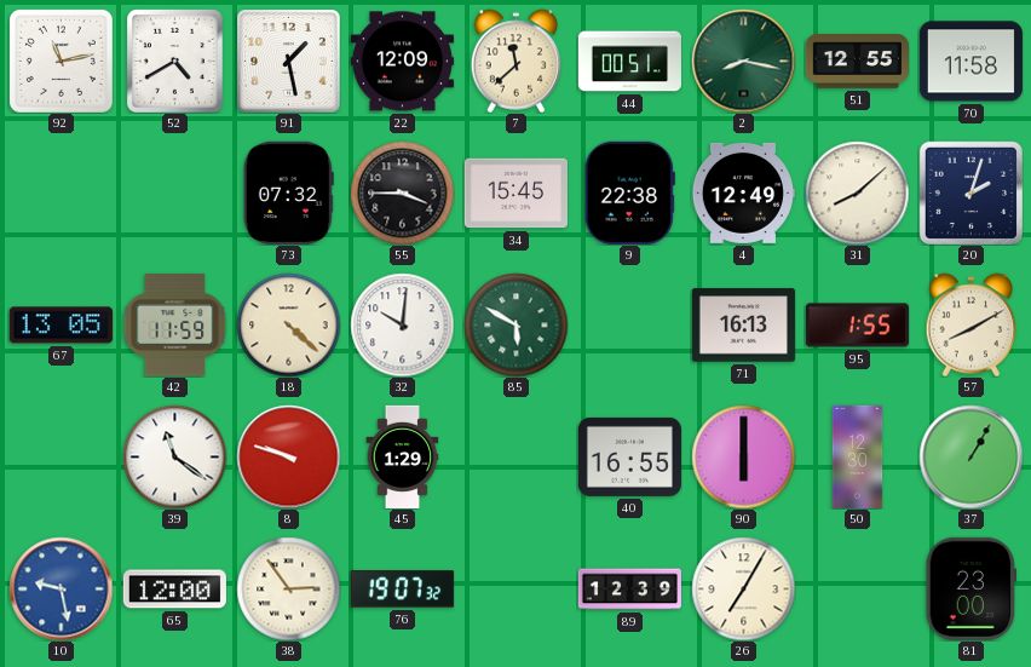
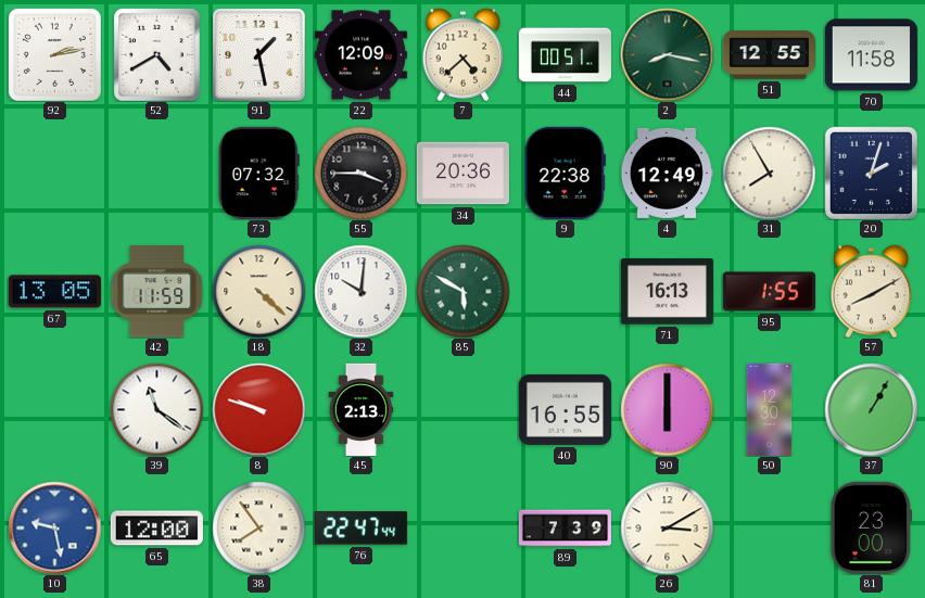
92: 11:13 -> 2:13
7: 11:38 -> 4:38
34: 15:45 -> 20:36
31: 8:08 -> 7:55
45: 1:29 -> 2:13
38: 2:54 -> 7:54
76: 19:07 -> 22:47
89: 12:39 -> 7:39
26: 7:05 -> 3:10
